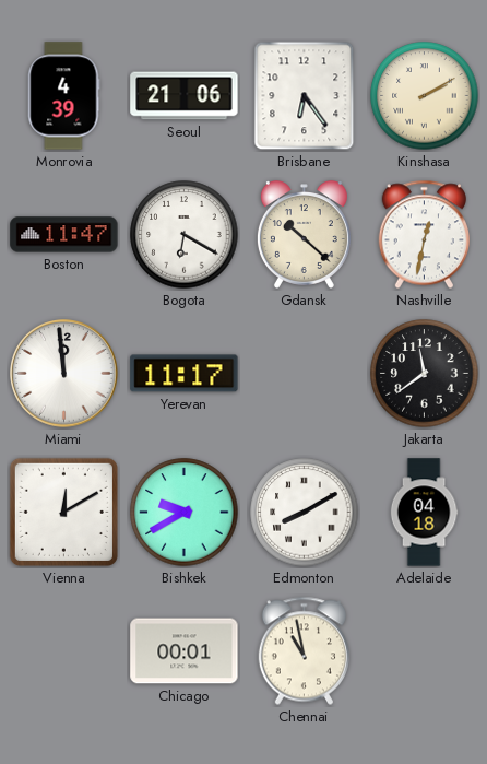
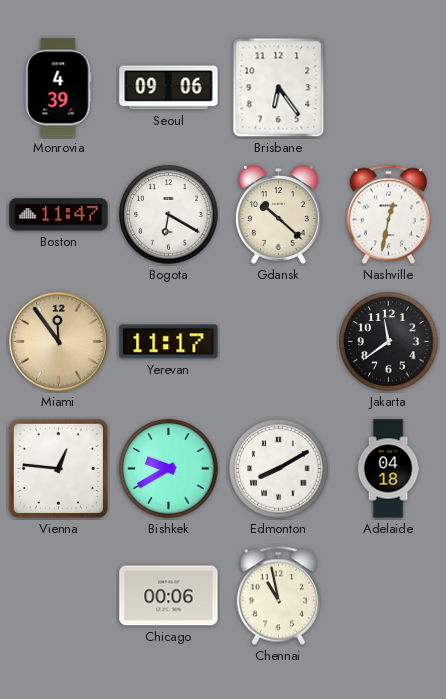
Seoul: 21:06 -> 09:06
Kinshasa: 2:10 -> none
Miami: 11:59 -> 11:54
Miami dial: white -> champagne
Vienna: 12:10 -> 12:46
Chicago: 00:01 -> 00:06
